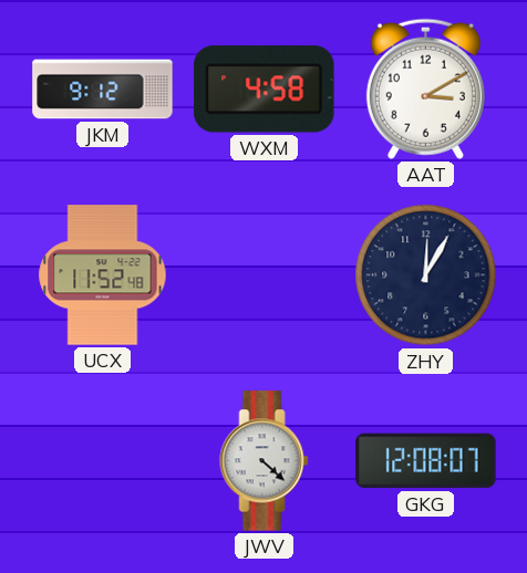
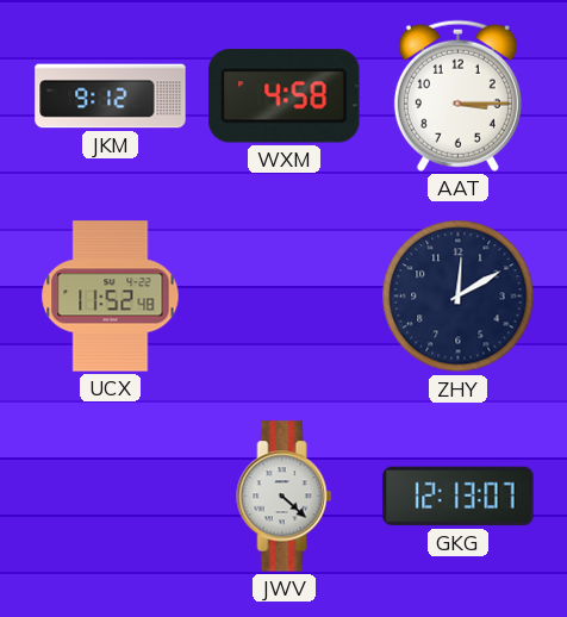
AAT: 3:10 -> 3:15
ZHY: 12:05 -> 12:10
GKG: 12:08 -> 12:13
